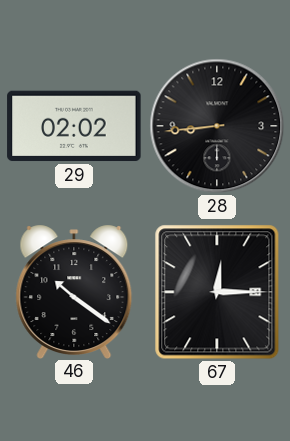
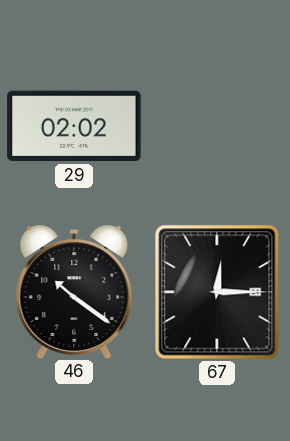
28: 8:44 -> none
